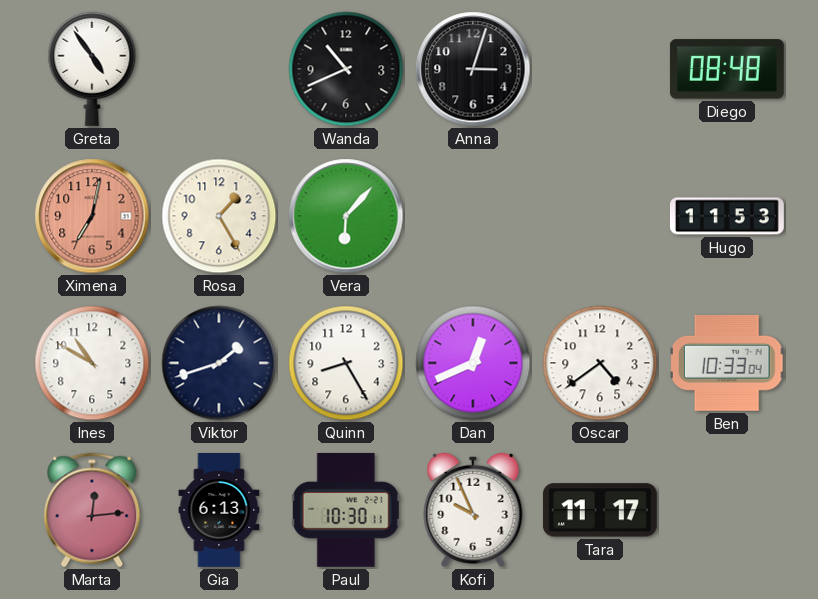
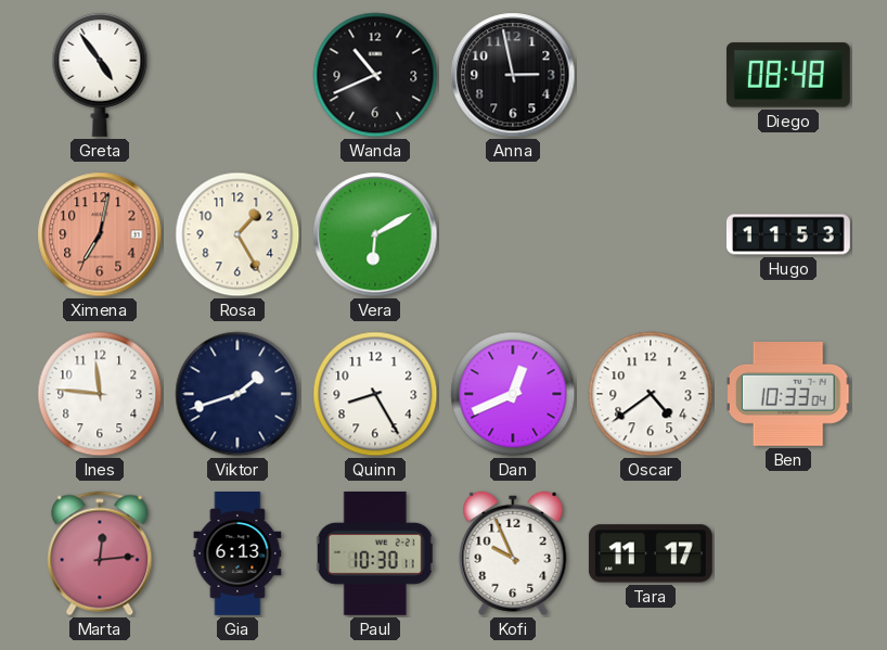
Anna: 3:03 -> 2:58
Vera: 6:07 -> 6:10
Ines: 10:50 -> 11:46
